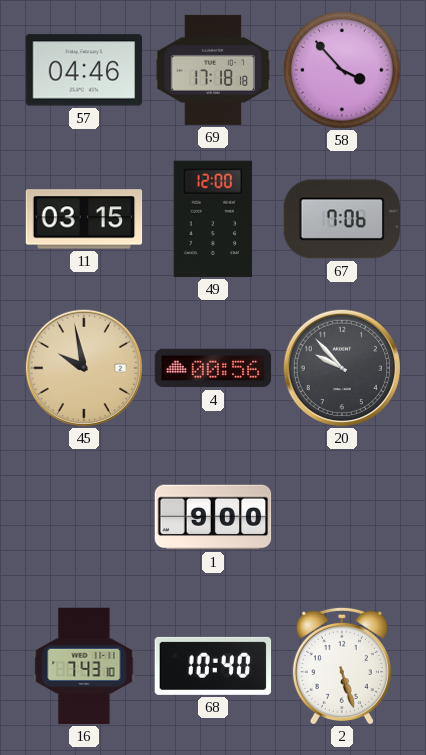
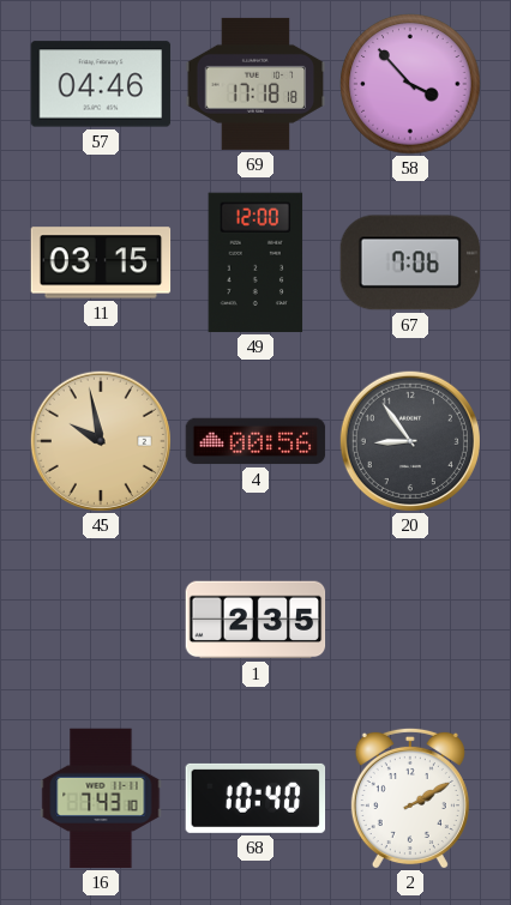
20: 9:53 -> 8:54
1: 9:00 -> 2:35
2: 5:27 -> 2:10
